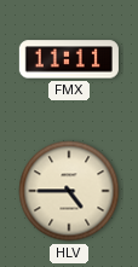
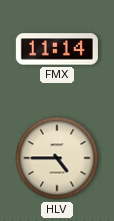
FMX: 11:11 -> 11:14
